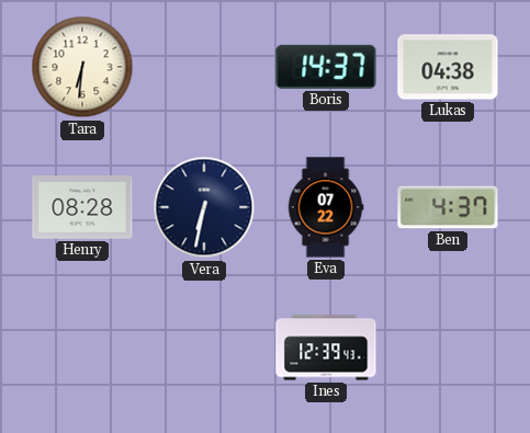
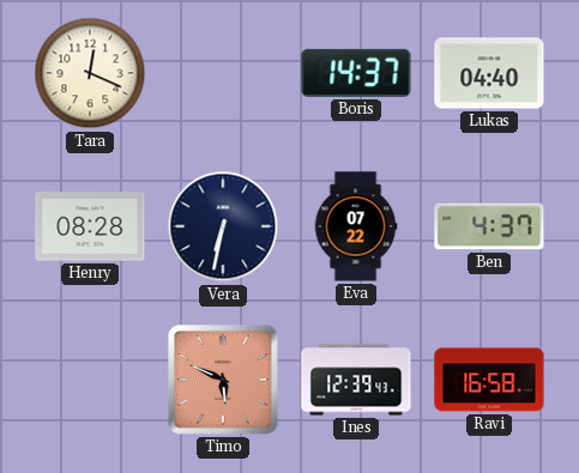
Tara: 6:31 -> 12:19
Lukas: 04:38 -> 04:40
Timo: none -> 5:49
Ravi: none -> 16:58
